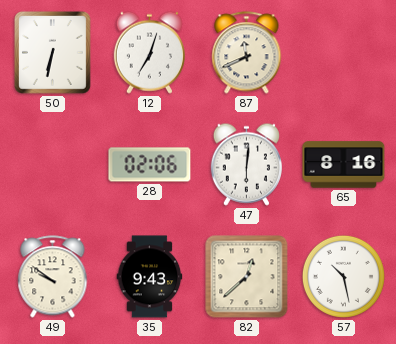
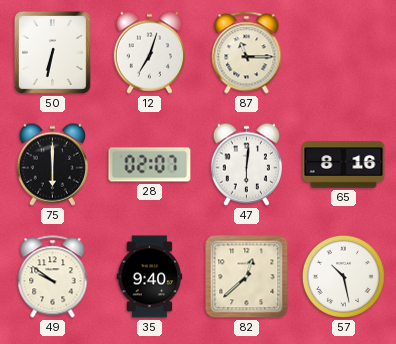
87: 11:41 -> 11:15
75: none -> 6:00
28: 02:06 -> 02:07
35: 9:43 -> 9:40
